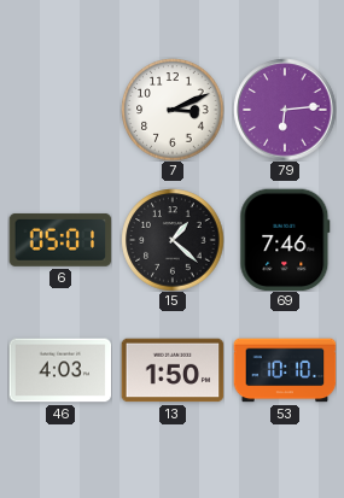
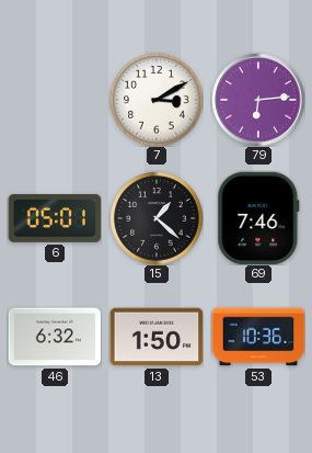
7: 3:11 -> 3:10
46: 4:03 -> 6:32
53: 10:10 -> 10:36
